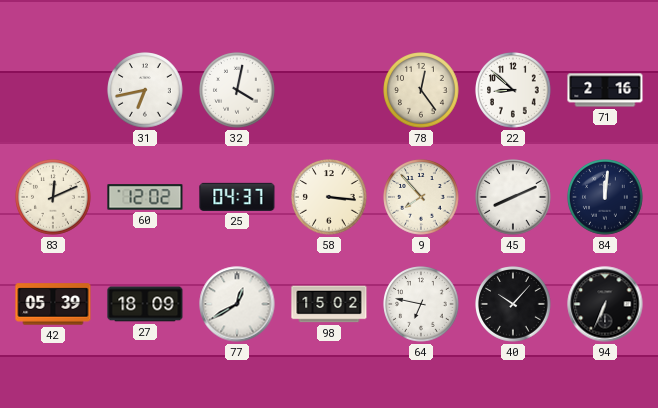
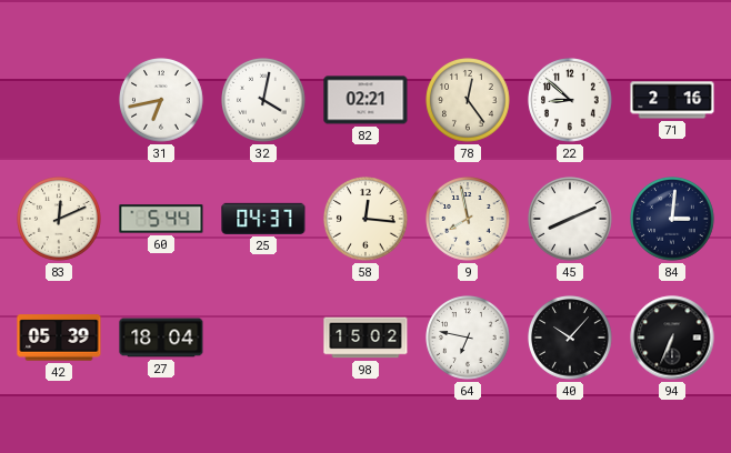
82: none -> 02:21
60: 12:02 -> 5:44
58: 3:16 -> 12:16
9: 7:53 -> 7:58
84: 12:01 -> 3:01
27: 18:09 -> 18:04
77: 12:40 -> none
